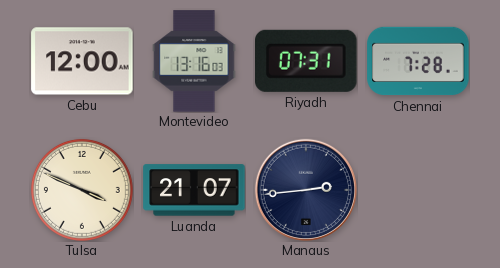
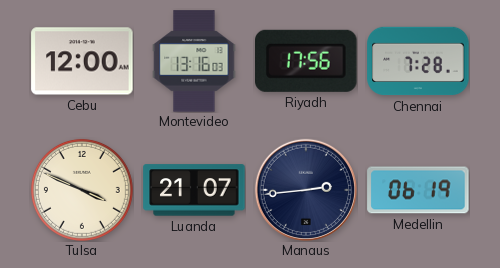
Riyadh: 07:31 -> 17:56
Medellin: none -> 06:19
